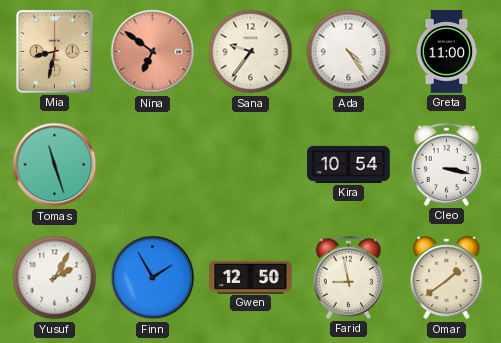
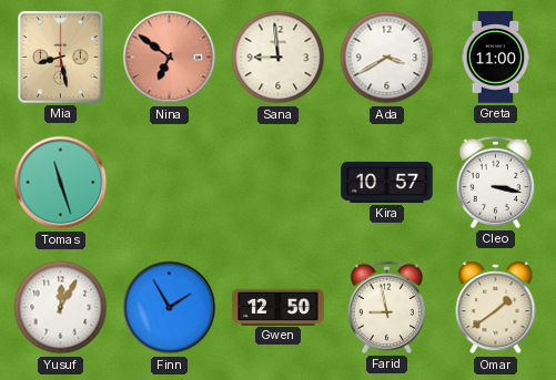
Mia: 8:32 -> 8:28
Sana: 9:36 -> 8:59
Ada: 4:24 -> 3:40
Kira: 10:54 -> 10:57
Yusuf: 2:05 -> 12:05
